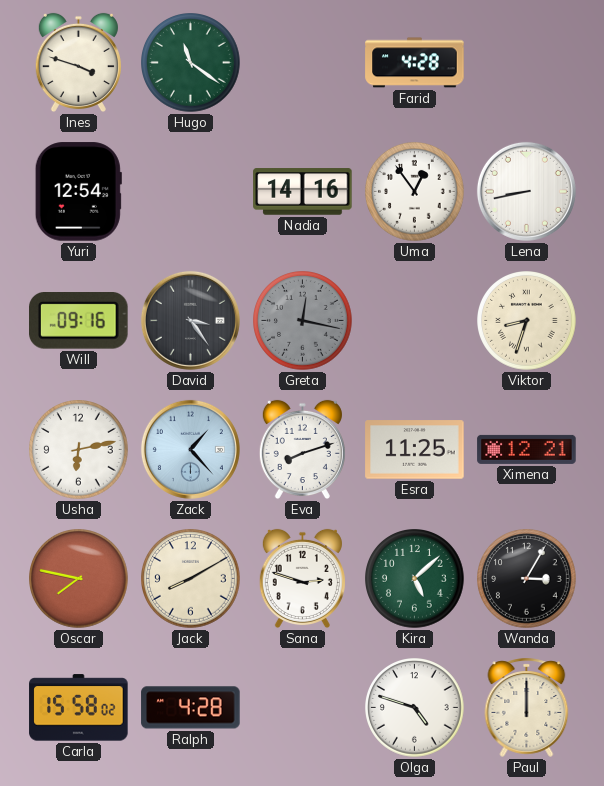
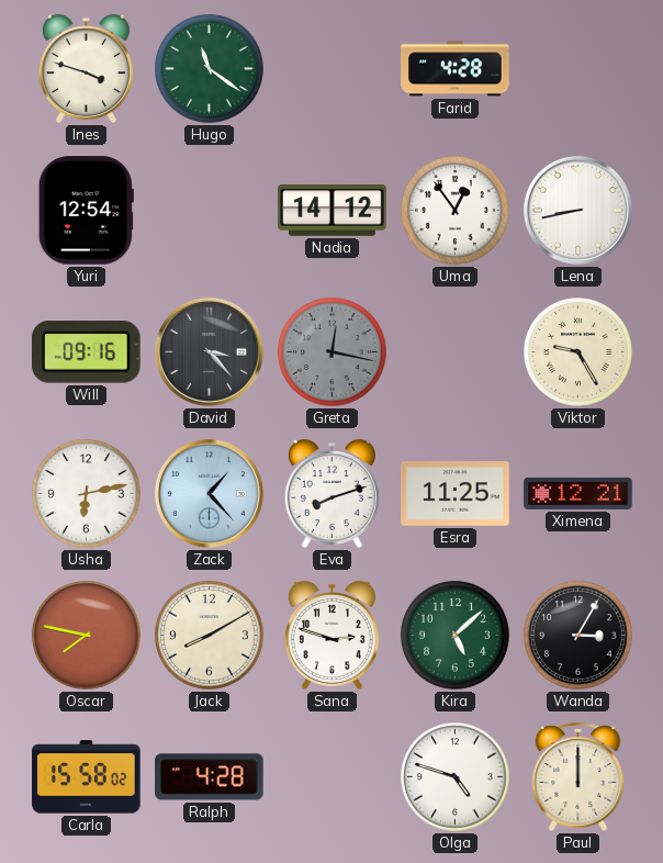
Nadia: 14:16 -> 14:12
David: 3:24 -> 3:23
Viktor: 8:33 -> 9:25
